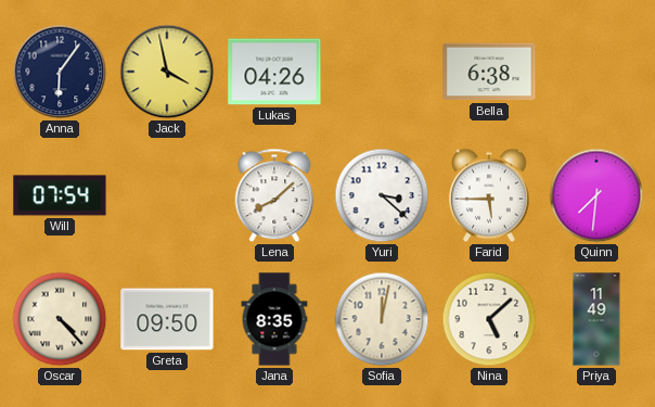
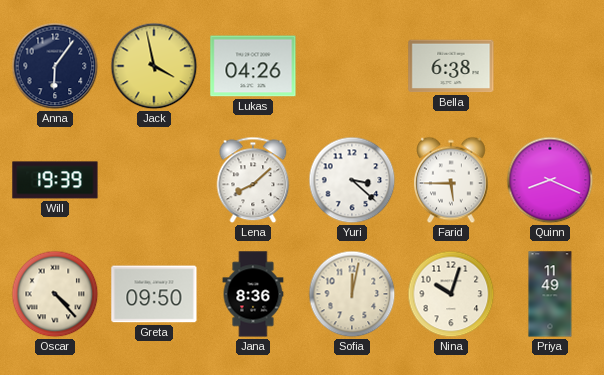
Will: 07:54 -> 19:39
Quinn: 7:31 -> 8:19
Jana: 8:35 -> 8:36
Nina: 5:08 -> 10:03
